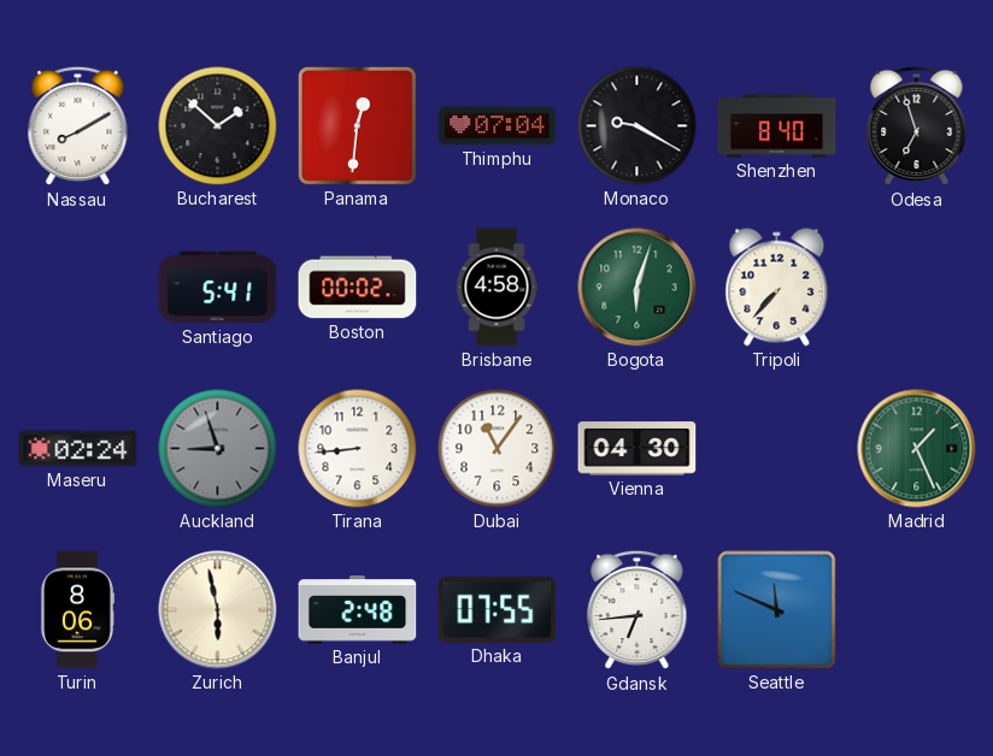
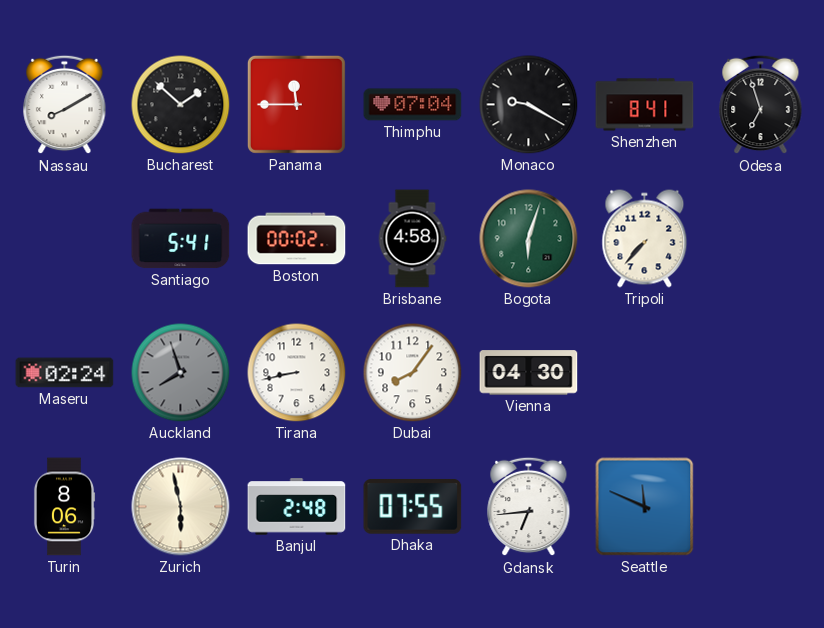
Panama: 12:31 -> 11:45
Shenzhen: 8:40 -> 8:41
Auckland: 8:57 -> 7:57
Tirana: 8:44 -> 8:43
Dubai: 11:06 -> 8:06
Madrid: 1:26 -> none
